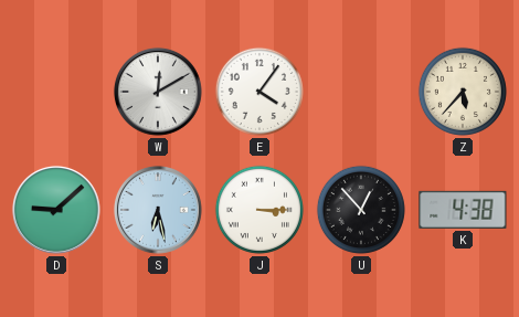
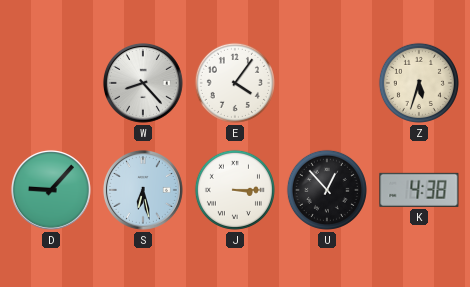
W: 12:10 -> 8:23
Z: 5:37 -> 5:33
D: 9:08 -> 9:07
